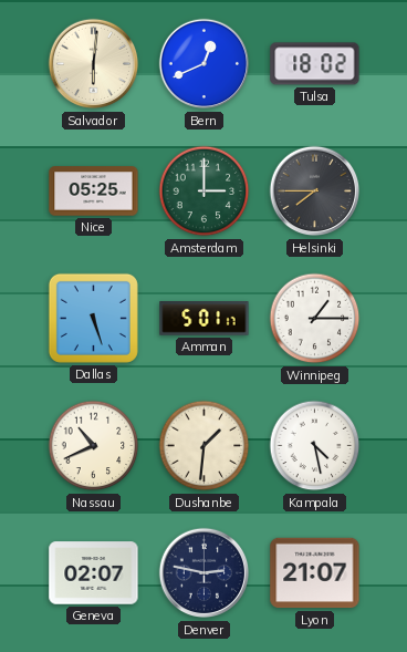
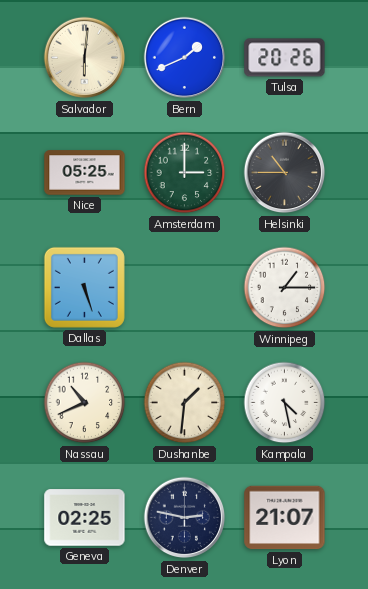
Bern: 12:41 -> 1:41
Tulsa: 18:02 -> 20:26
Helsinki: 7:45 -> 10:45
Amman: 5:01 -> none
Geneva: 02:07 -> 02:25
